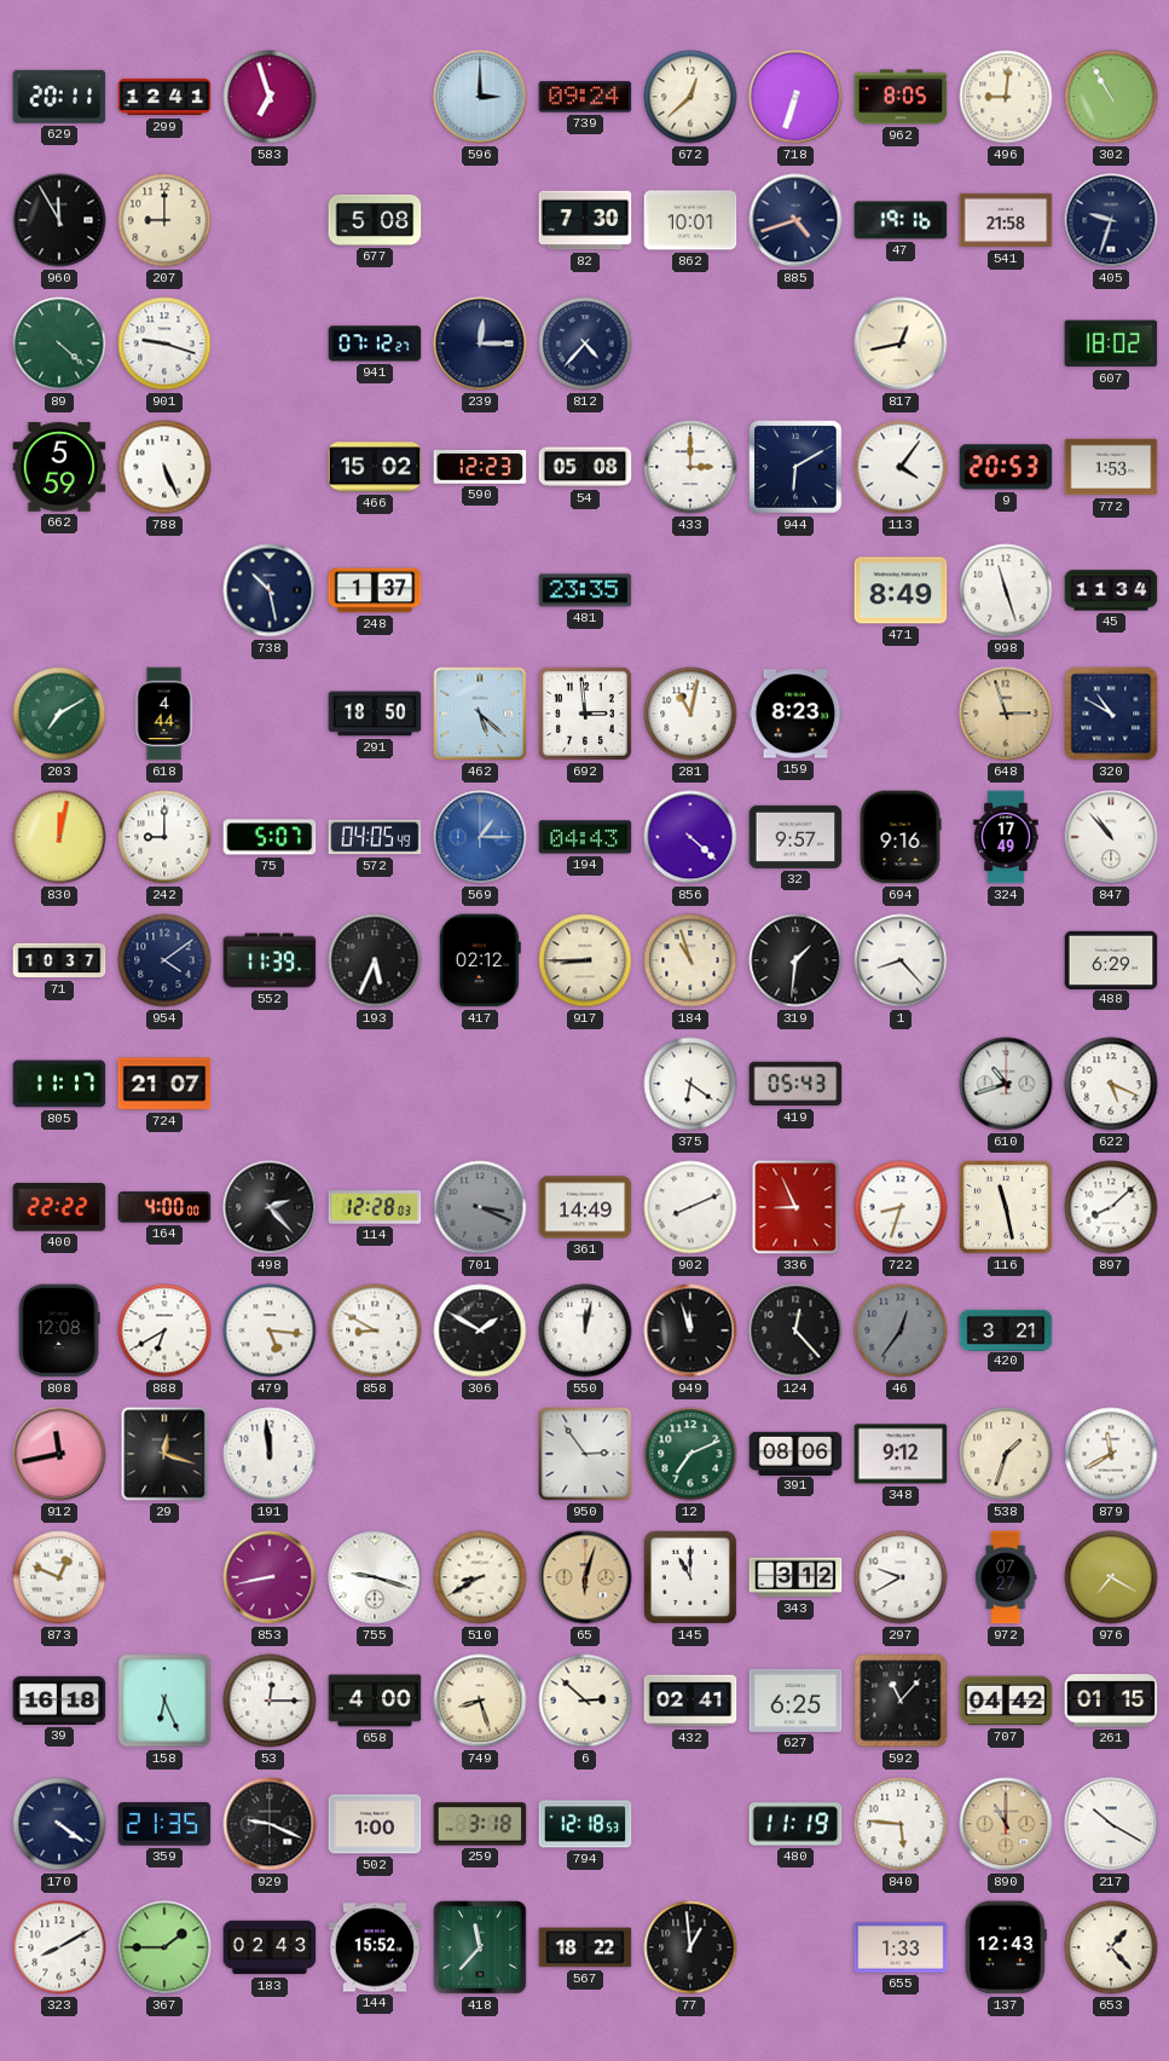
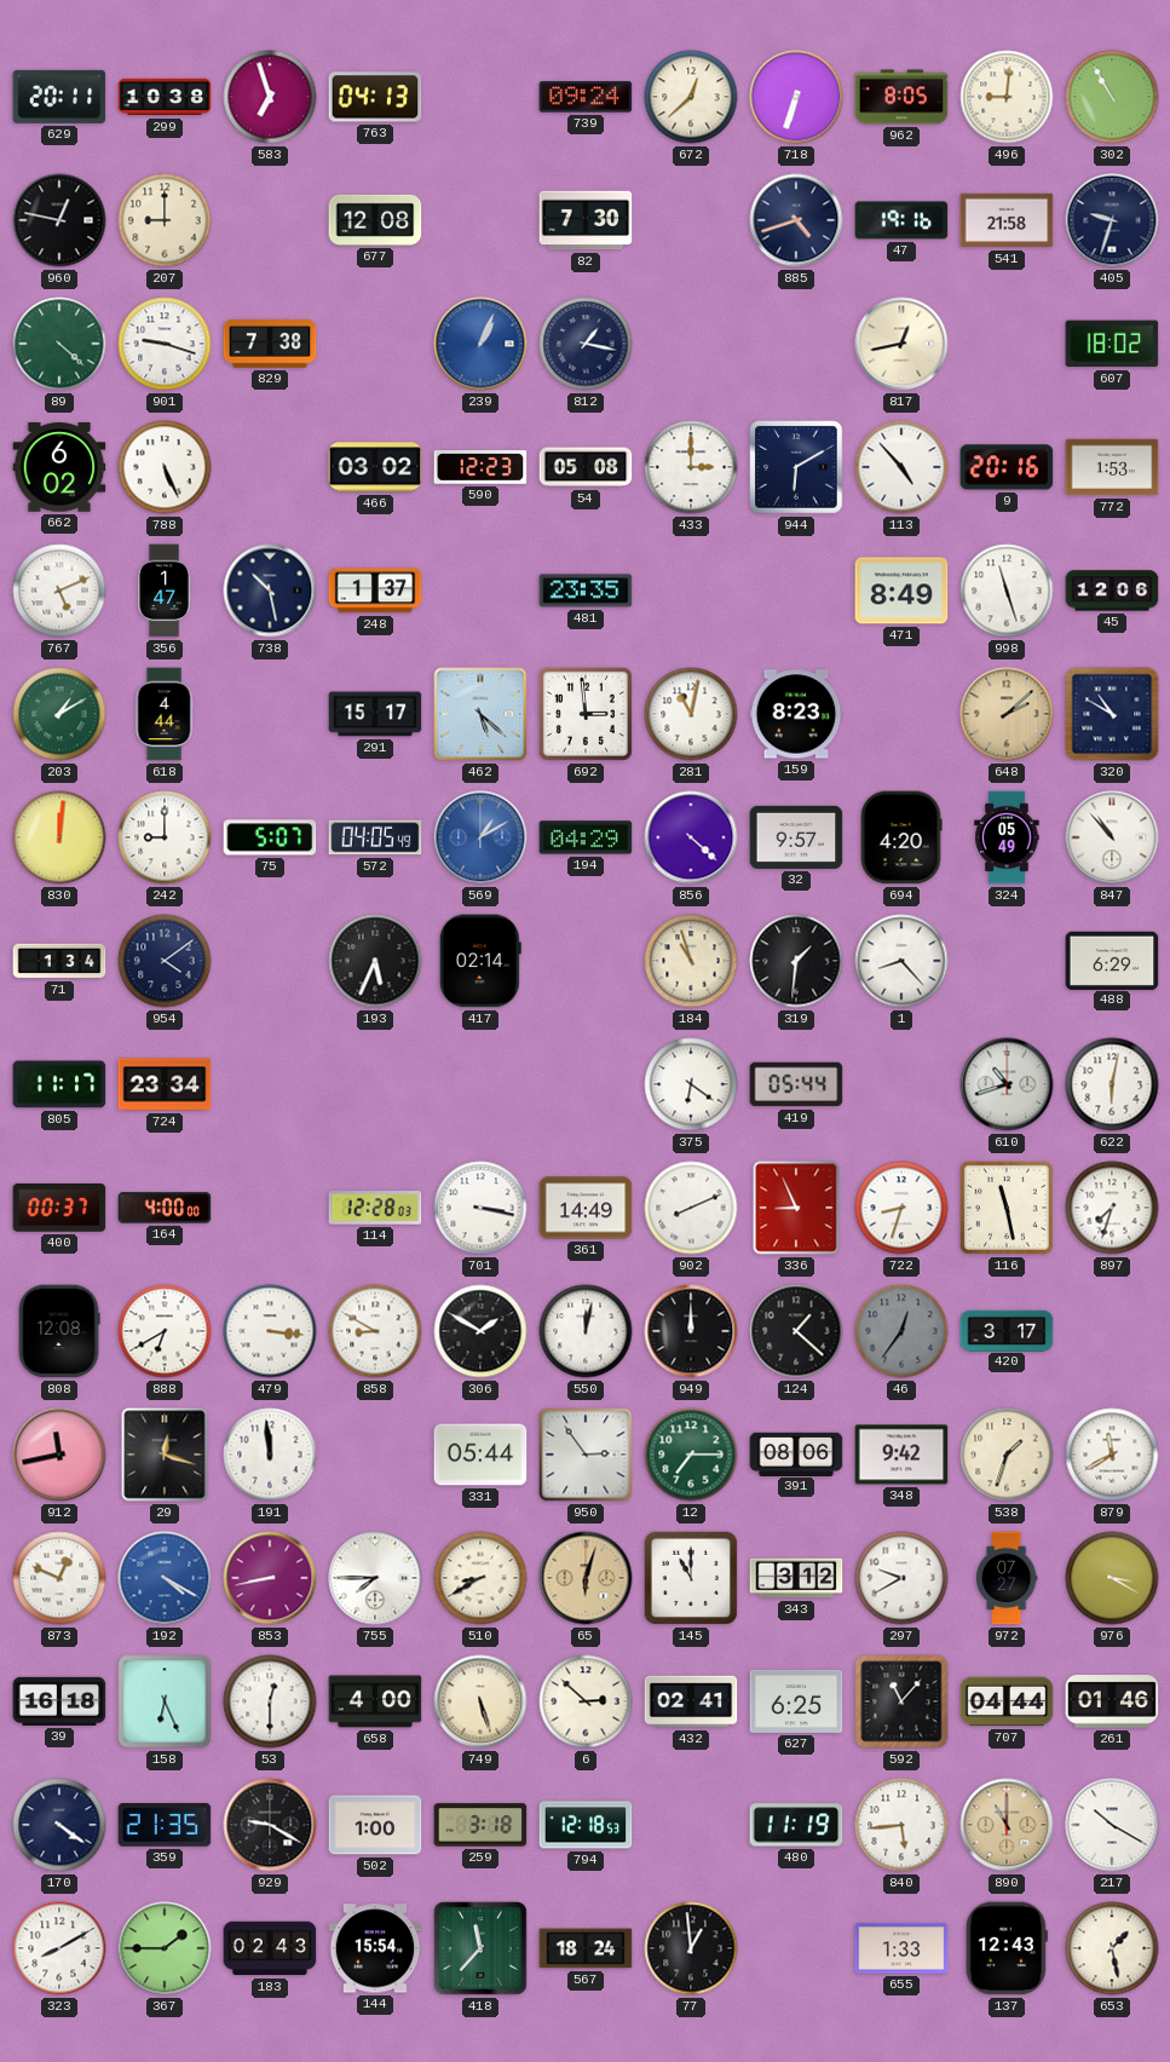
299: 12:41 -> 10:38
763: none -> 04:13
596: 3:00 -> none
960: 11:55 -> 12:47
677: 5:08 -> 12:08
862: 10:01 -> none
829: none -> 7:38
941: 07:12 -> none
239: 12:15 -> 1:04
239 dial: navy -> blue
812: 4:37 -> 1:17
662: 5:59 -> 6:02
466: 15:02 -> 03:02
113: 4:06 -> 4:53
9: 20:53 -> 20:16
767: none -> 5:11
356: none -> 1:47
45: 11:34 -> 12:06
203: 7:10 -> 1:10
291: 18:50 -> 15:17
648: 2:57 -> 2:08
830: 12:02 -> 12:01
569: 1:15 -> 1:10
194: 04:43 -> 04:29
694: 9:16 -> 4:20
324: 17:49 -> 05:49
71: 10:37 -> 1:34
552: 11:39 -> none
417: 02:12 -> 02:14
917: 8:45 -> none
724: 21:07 -> 23:34
419: 05:43 -> 05:44
622: 5:19 -> 6:02
400: 22:22 -> 00:37
498: 2:23 -> none
701: 3:19 -> 3:17
701 dial: grey -> white
897: 8:08 -> 7:33
479: 5:16 -> 3:16
949: 11:57 -> 12:00
124: 12:23 -> 1:22
420: 3:21 -> 3:17
331: none -> 05:44
12: 7:11 -> 7:15
348: 9:12 -> 9:42
192: none -> 4:20
755: 9:18 -> 7:45
976: 7:20 -> 3:20
53: 12:15 -> 12:30
749: 8:27 -> 5:27
707: 04:42 -> 04:44
261: 01:15 -> 01:46
929: 9:19 -> 9:20
840: 5:46 -> 5:44
144: 15:52 -> 15:54
567: 18:22 -> 18:24
653: 1:23 -> 1:28
